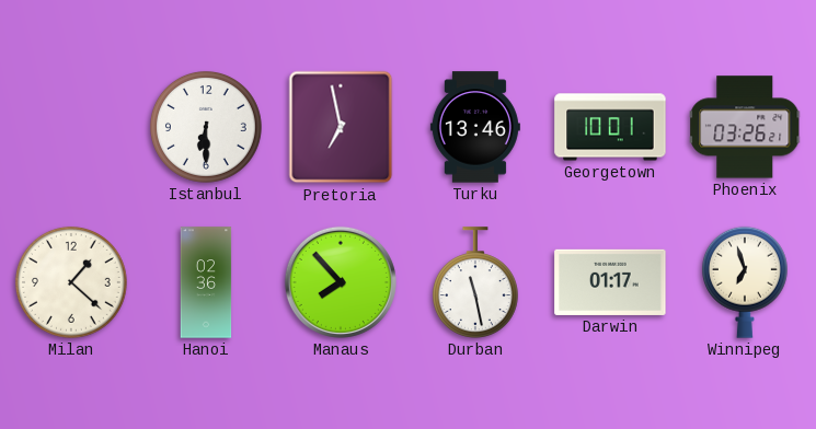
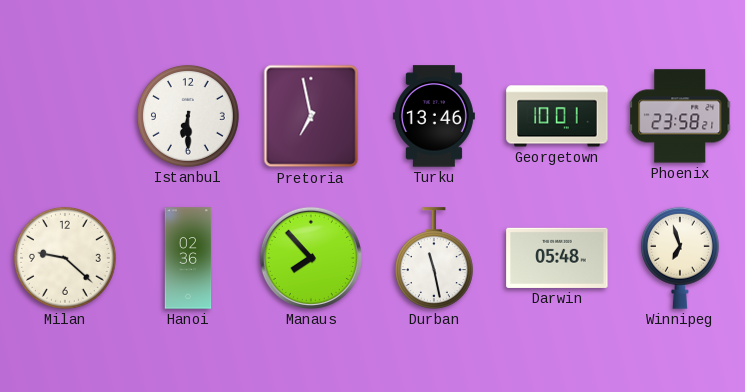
Phoenix: 03:26 -> 23:58
Milan: 1:22 -> 9:22
Darwin: 01:17 -> 05:48
